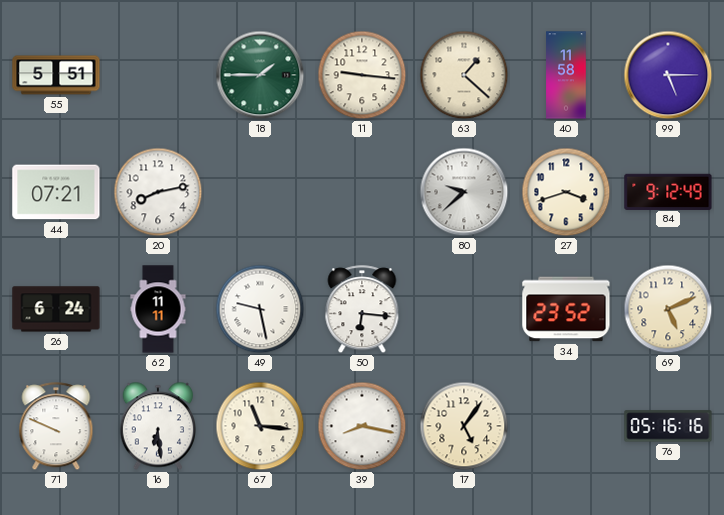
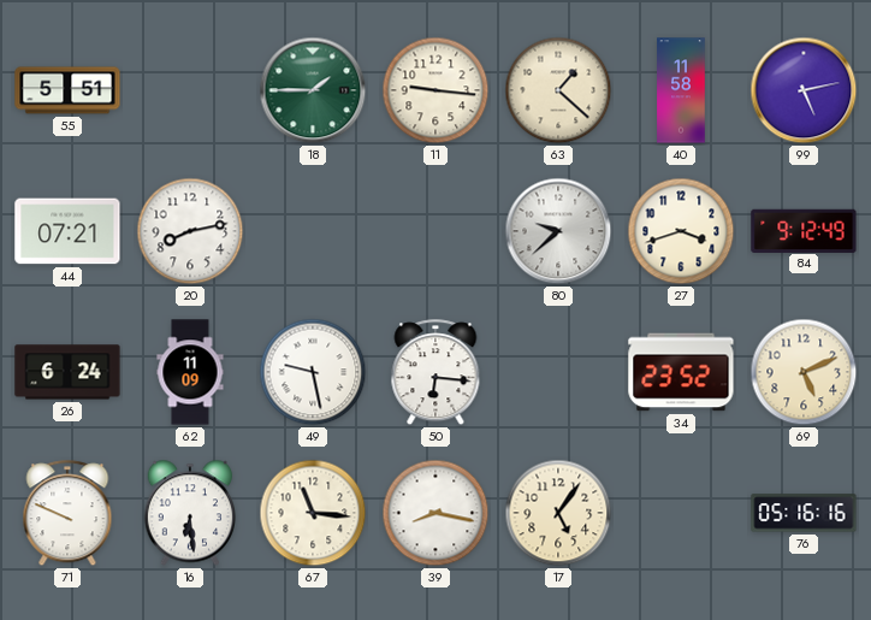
99: 5:15 -> 5:13
62: 11:11 -> 11:09
